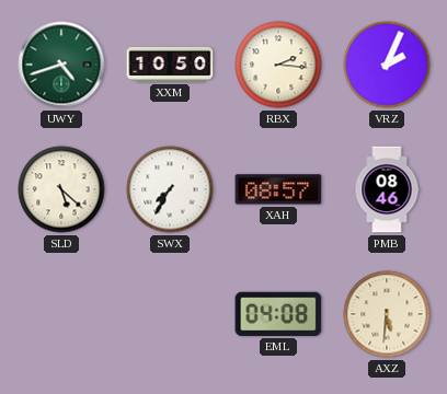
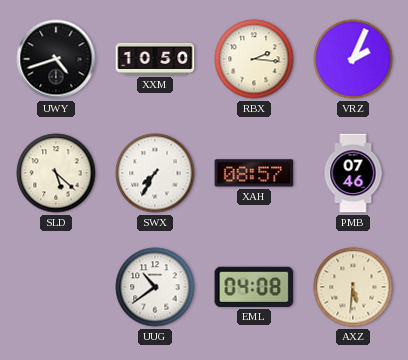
UWY dial: green -> black
PMB: 08:46 -> 07:46
UUG: none -> 10:39
